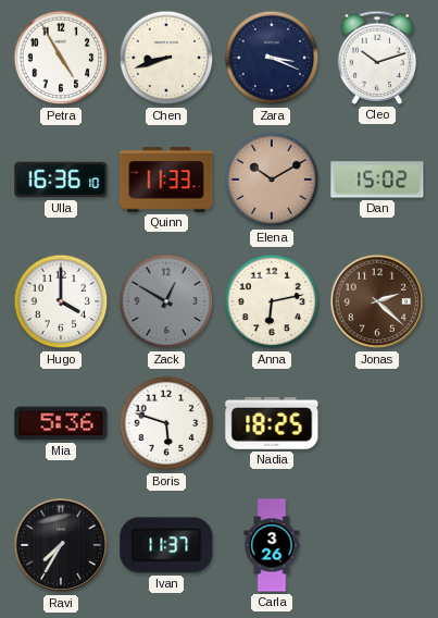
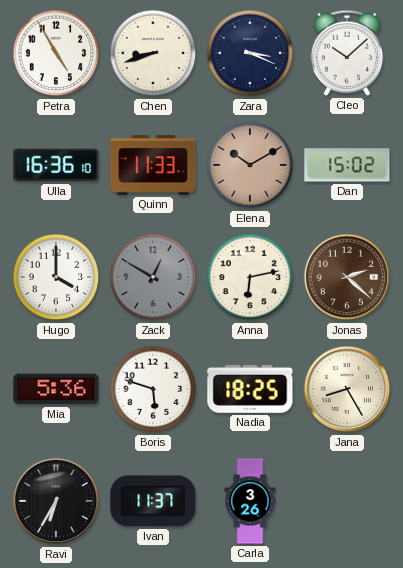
Cleo: 10:12 -> 10:08
Jana: none -> 8:25
Ravi: 7:35 -> 6:35
